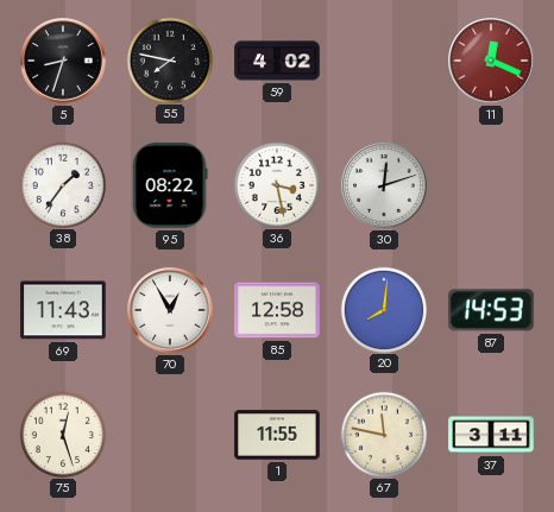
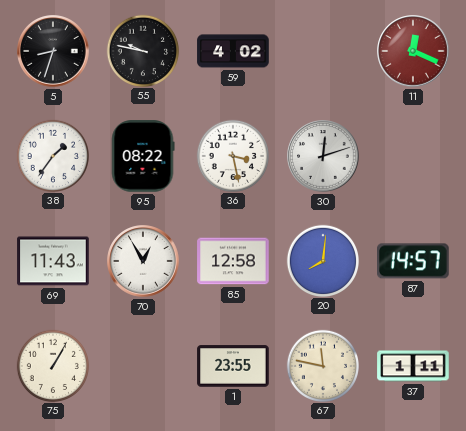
55: 7:47 -> 9:47
87: 14:53 -> 14:57
75: 12:27 -> 1:05
1: 11:55 -> 23:55
37: 3:11 -> 1:11
